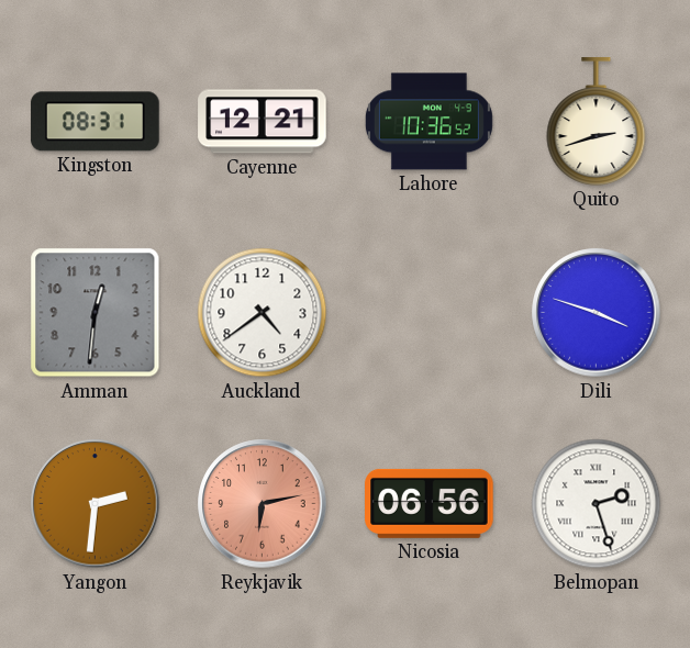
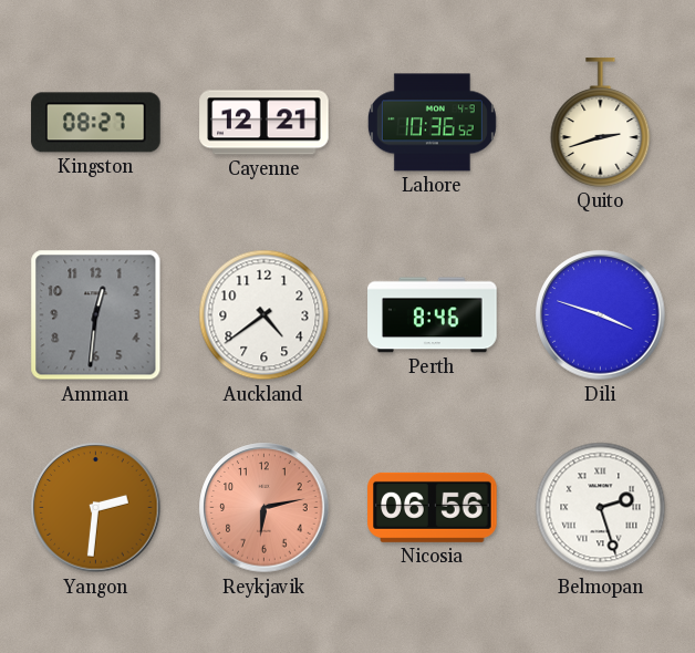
Kingston: 08:31 -> 08:27
Perth: none -> 8:46
